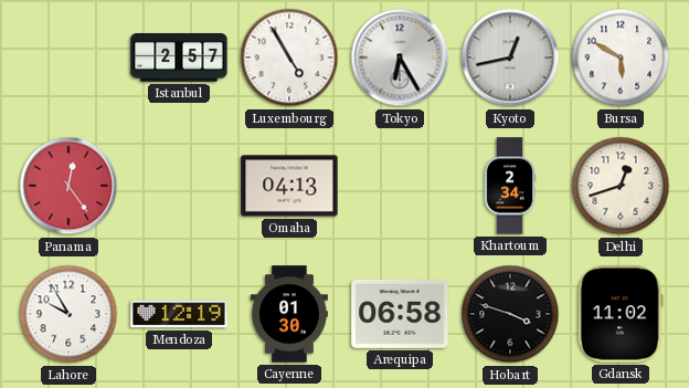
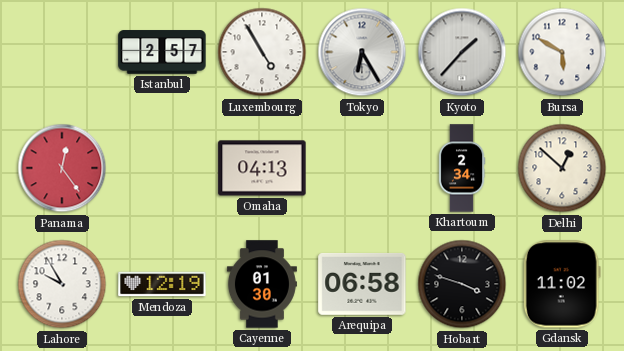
Kyoto: 12:43 -> 1:37
Delhi: 12:42 -> 12:52
